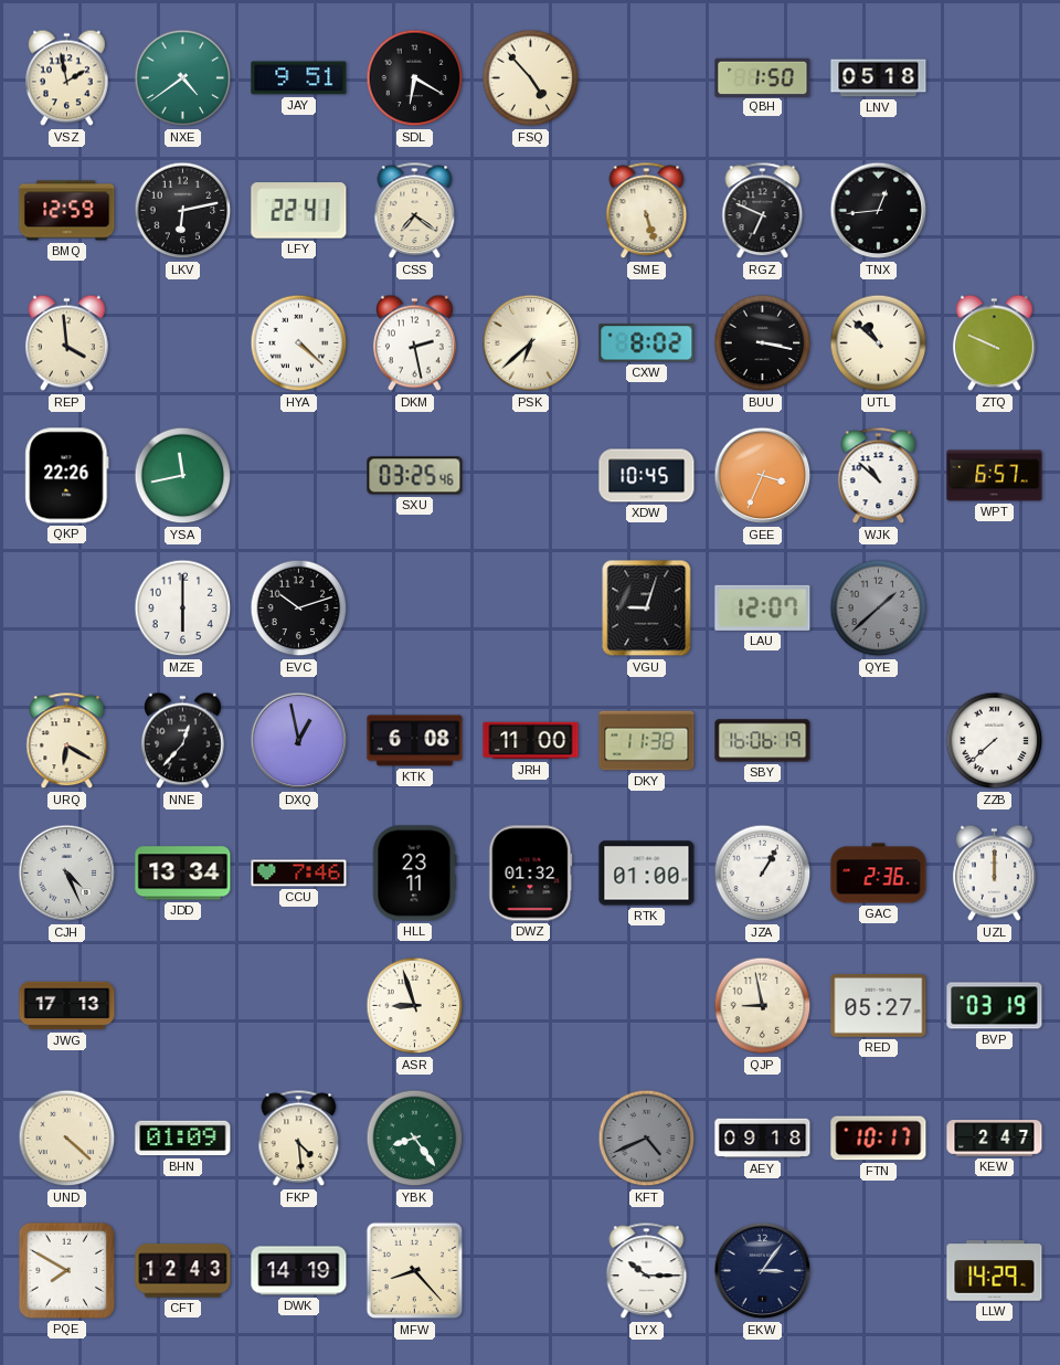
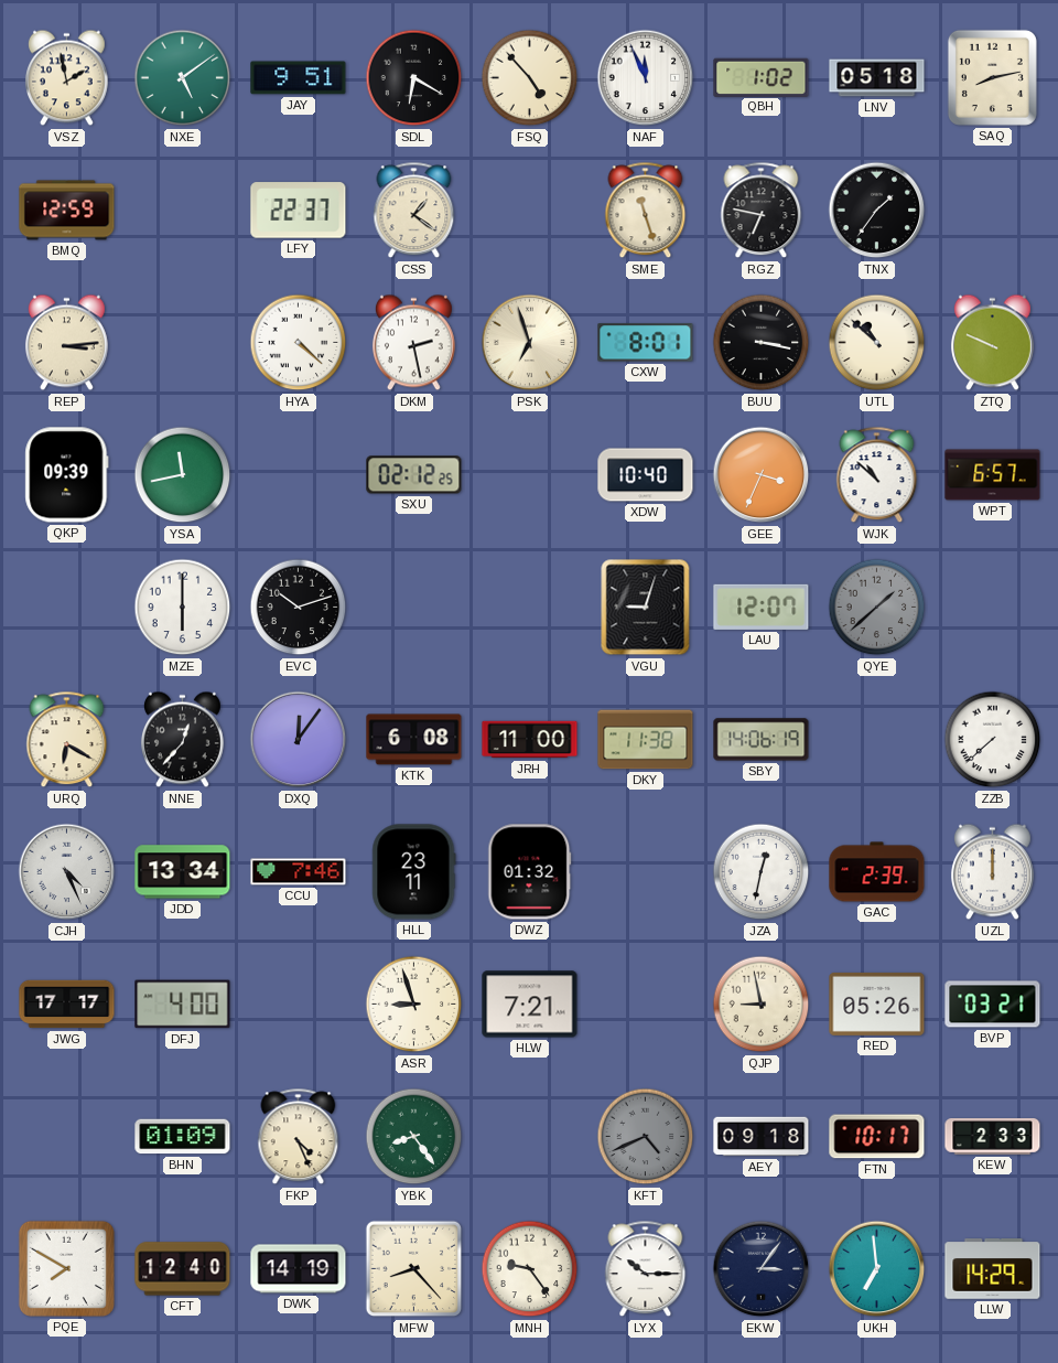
NXE: 4:39 -> 5:09
NAF: none -> 11:56
QBH: 1:50 -> 1:02
SAQ: none -> 8:13
LKV: 6:13 -> none
LFY: 22:41 -> 22:37
CSS: 7:21 -> 1:21
SME: 5:27 -> 11:27
RGZ: 6:49 -> 6:47
TNX: 12:44 -> 1:36
REP: 3:59 -> 3:14
PSK: 6:38 -> 6:57
CXW: 8:02 -> 8:01
QKP: 22:26 -> 09:39
SXU: 03:25 -> 02:12
XDW: 10:45 -> 10:40
DXQ: 12:58 -> 12:06
SBY: 16:06 -> 14:06
RTK: 01:00 -> none
JZA: 1:05 -> 12:32
GAC: 2:36 -> 2:39
JWG: 17:13 -> 17:17
DFJ: none -> 4:00
HLW: none -> 7:21
RED: 05:27 -> 05:26
BVP: 03:19 -> 03:21
UND: 4:22 -> none
FKP: 4:29 -> 4:26
KEW: 2:47 -> 2:33
CFT: 12:43 -> 12:40
MNH: none -> 9:24
UKH: none -> 6:59
